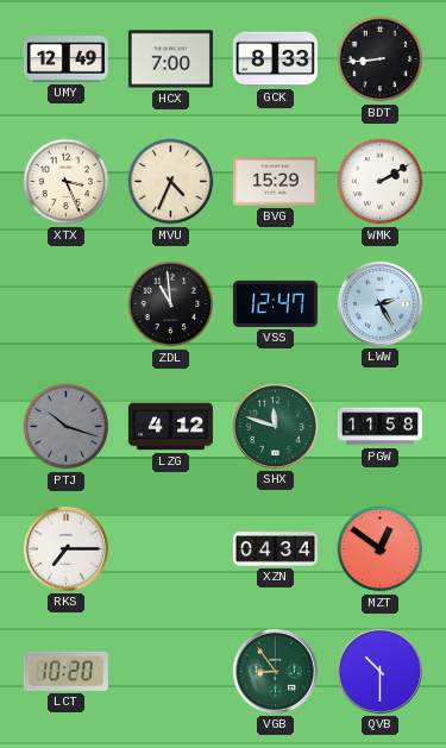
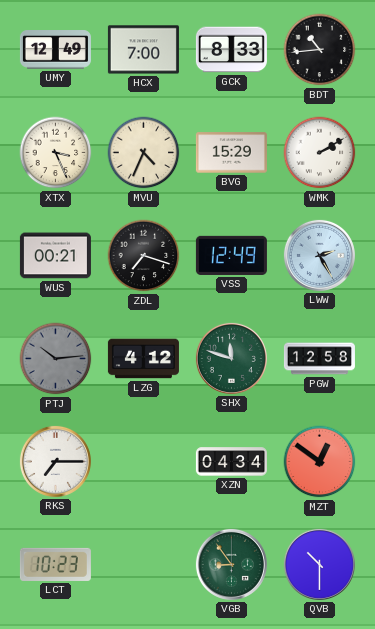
BDT: 8:44 -> 10:44
WUS: none -> 00:21
ZDL: 10:59 -> 7:18
VSS: 12:47 -> 12:49
PTJ: 10:18 -> 10:14
PGW: 11:58 -> 12:58
LCT: 10:20 -> 10:23
